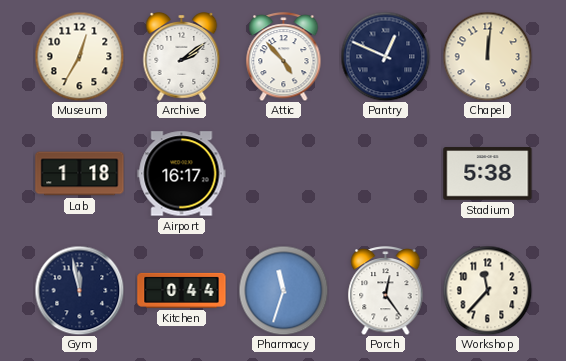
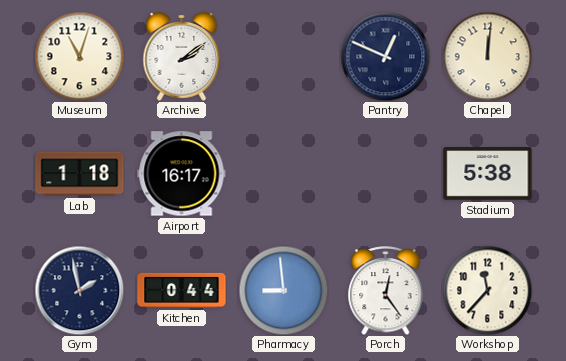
Museum: 12:35 -> 11:03
Attic: 4:53 -> none
Gym: 11:58 -> 1:58
Pharmacy: 11:33 -> 8:59
